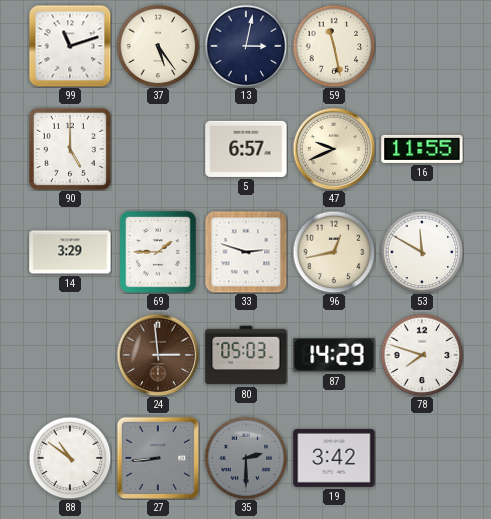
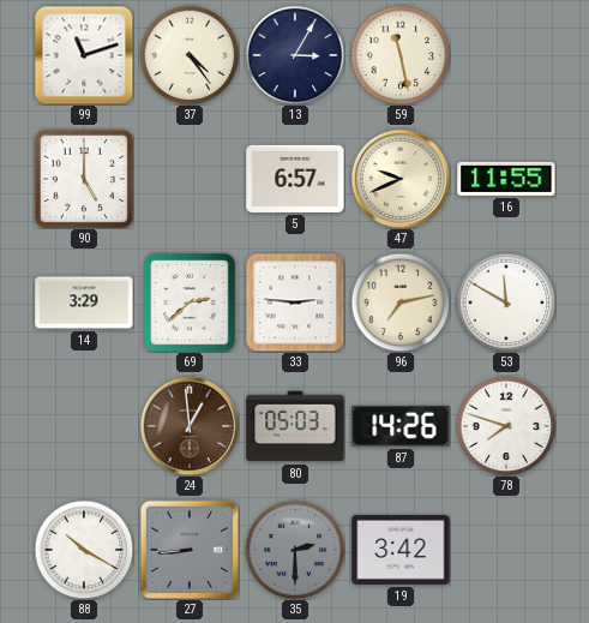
37: 5:24 -> 4:24
13: 3:02 -> 3:05
69: 1:45 -> 2:38
33: 2:48 -> 2:46
96: 12:43 -> 7:13
24: 2:59 -> 12:59
87: 14:29 -> 14:26
88: 10:51 -> 10:20
